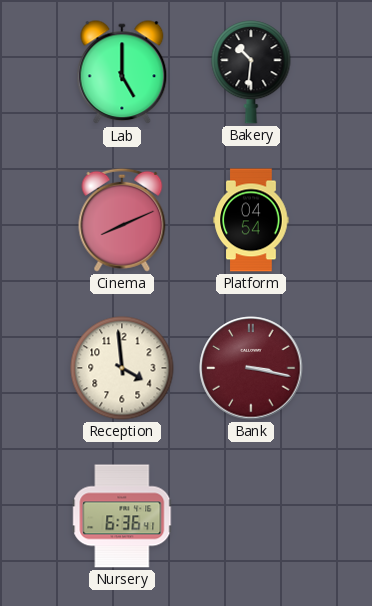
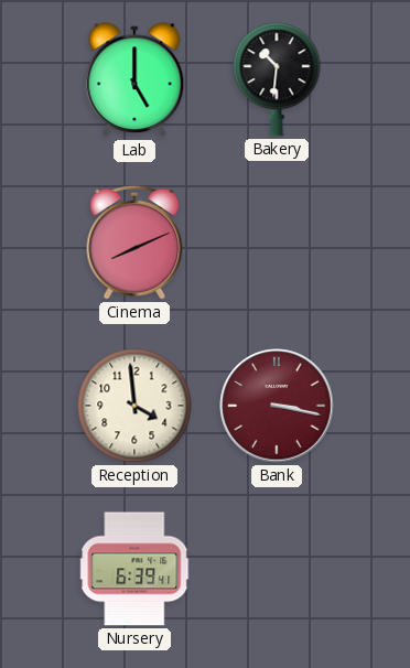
Platform: 04:54 -> none
Nursery: 6:36 -> 6:39
